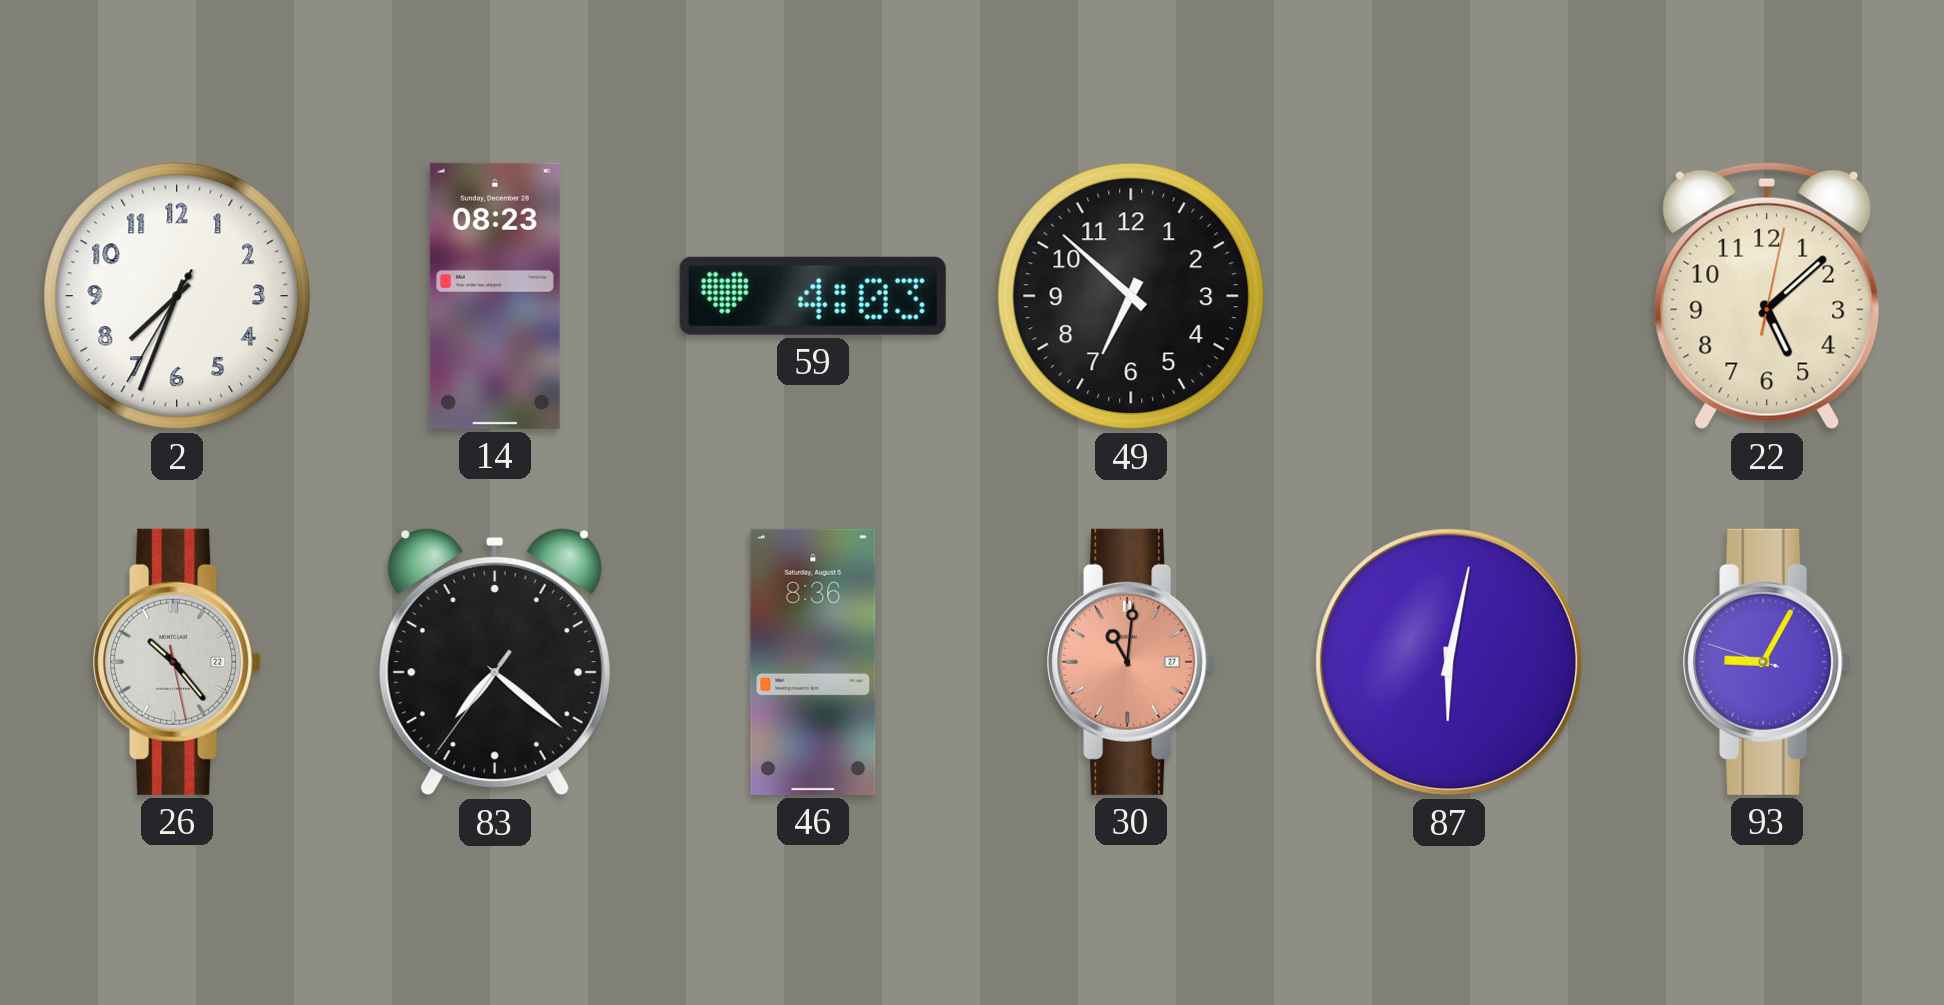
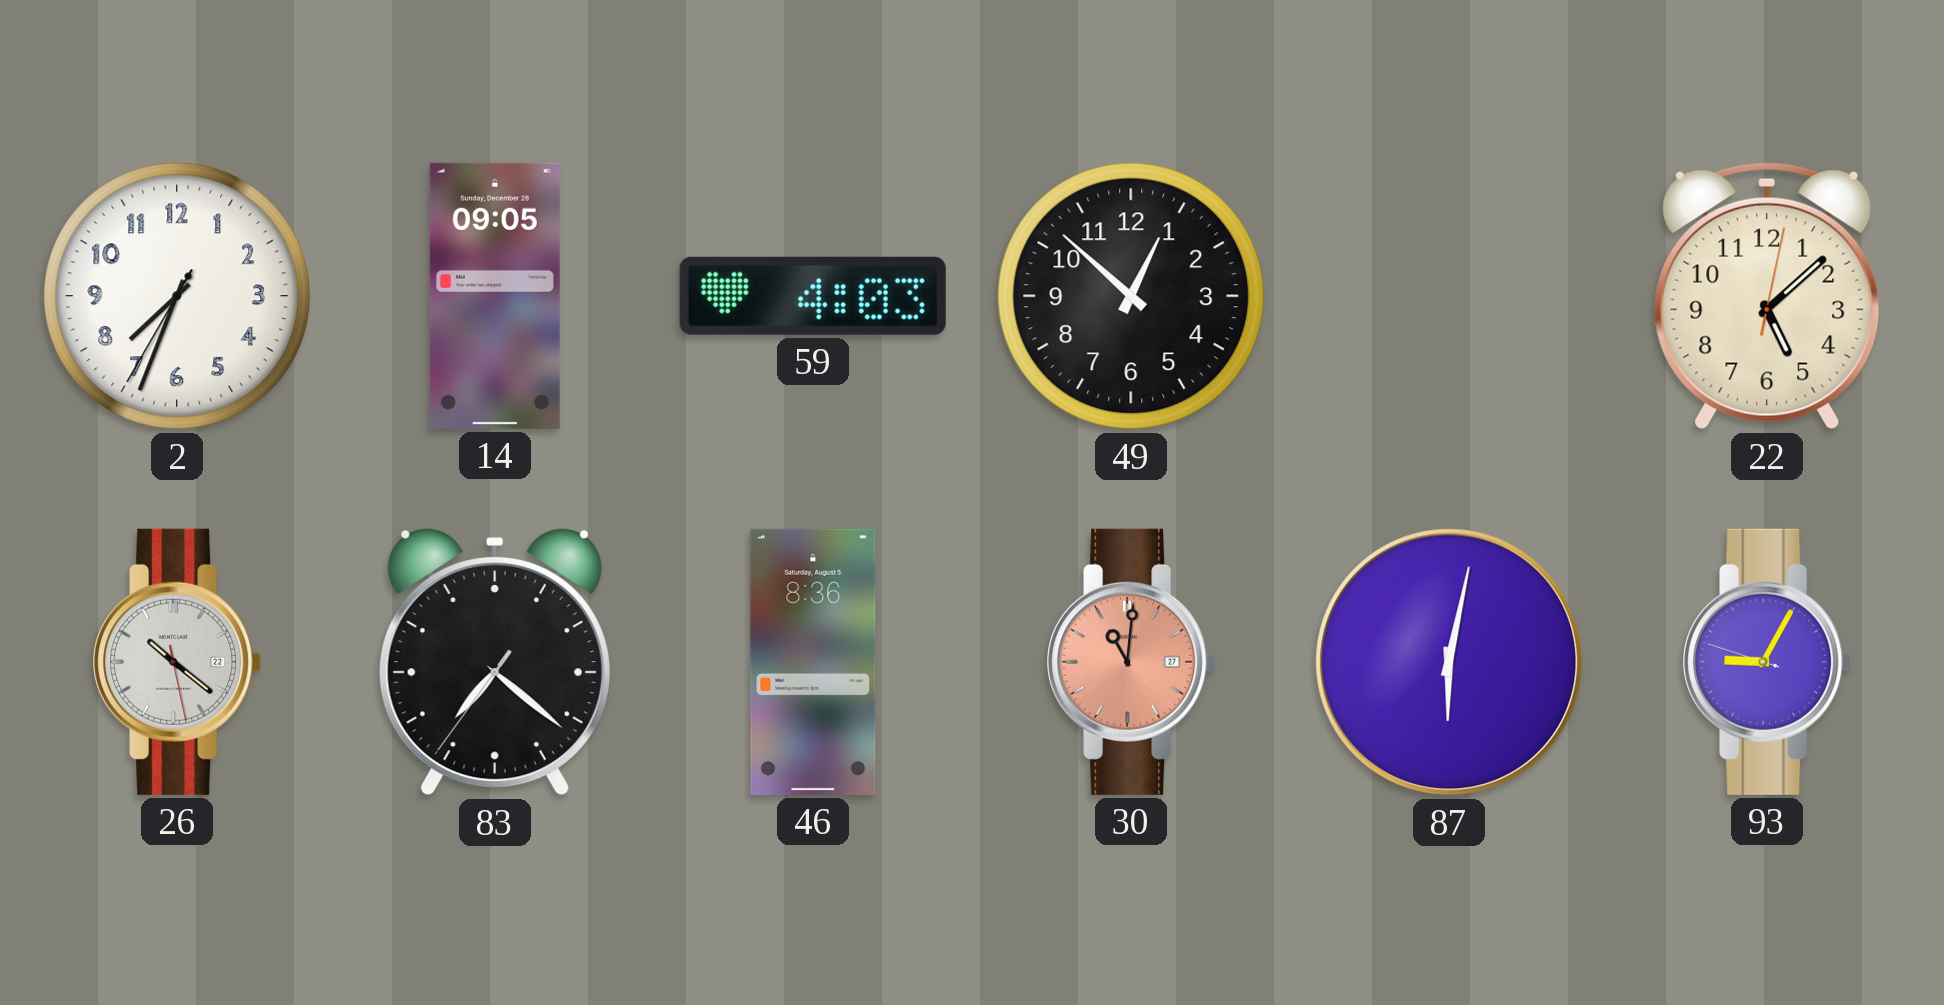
14: 08:23 -> 09:05
49: 6:52 -> 12:52
26: 10:23 -> 10:21
